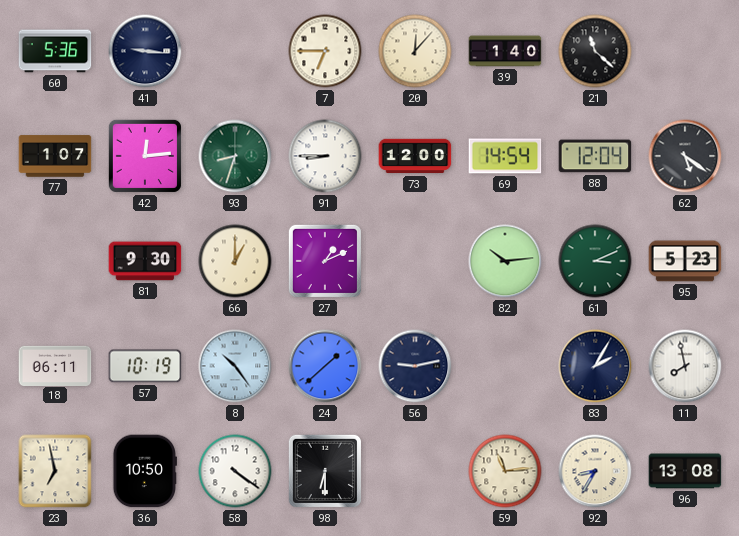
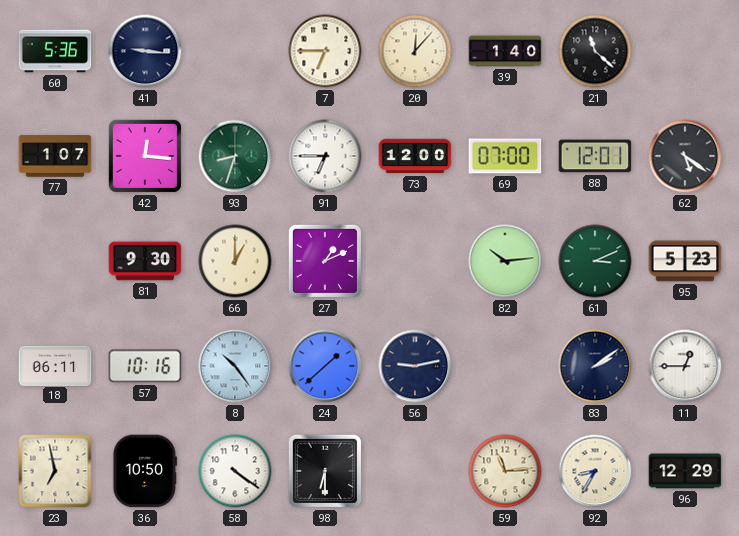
42: 12:14 -> 12:16
91: 8:45 -> 6:45
69: 14:54 -> 07:00
88: 12:04 -> 12:01
57: 10:19 -> 10:16
83: 2:05 -> 2:09
11: 7:58 -> 12:45
96: 13:08 -> 12:29
